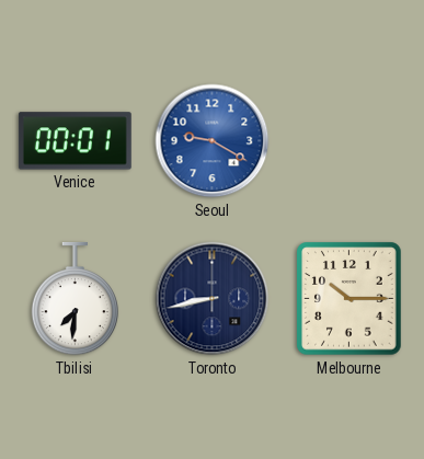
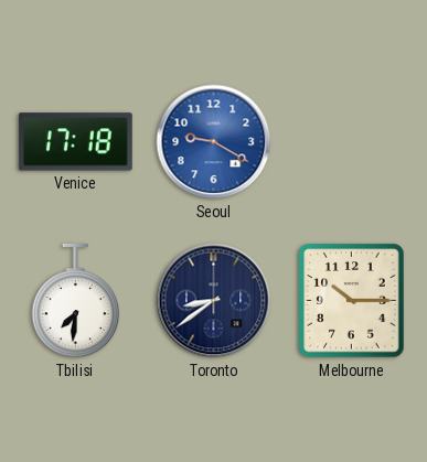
Venice: 00:01 -> 17:18
Toronto: 8:43 -> 8:39
